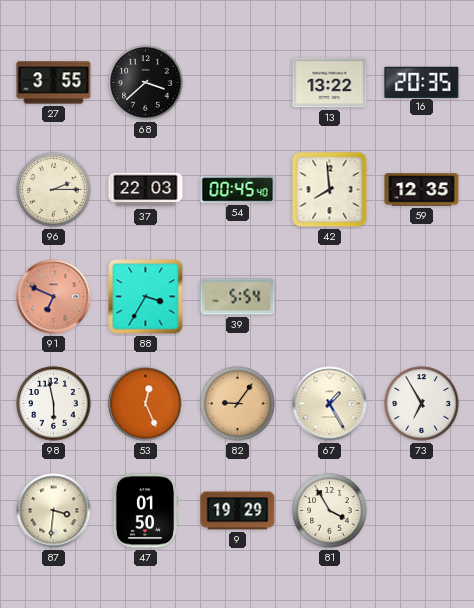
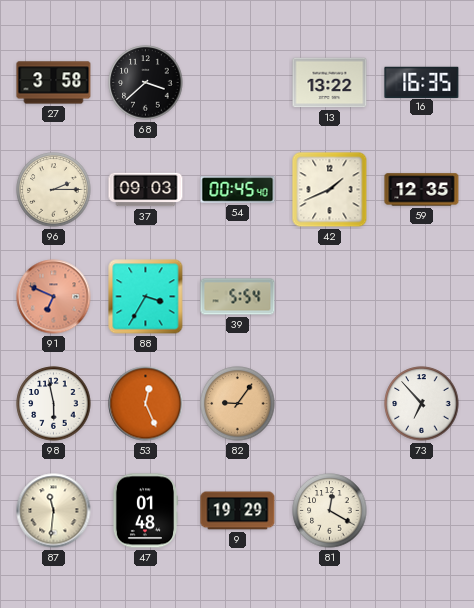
27: 3:55 -> 3:58
16: 20:35 -> 16:35
37: 22:03 -> 09:03
42: 7:59 -> 1:41
67: 1:25 -> none
73: 6:55 -> 6:53
87: 3:31 -> 11:31
47: 01:50 -> 01:48
81: 3:55 -> 12:20
